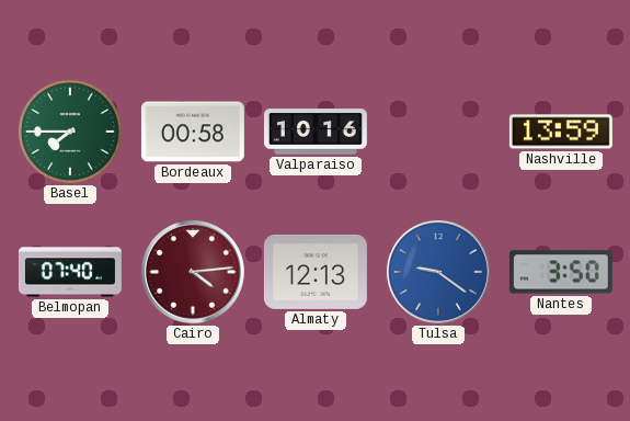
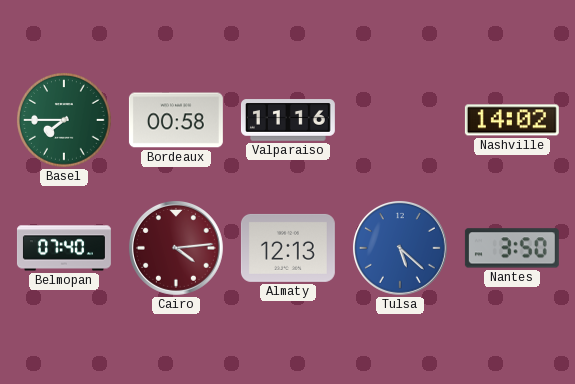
Valparaiso: 10:16 -> 11:16
Nashville: 13:59 -> 14:02
Tulsa: 9:21 -> 5:22
